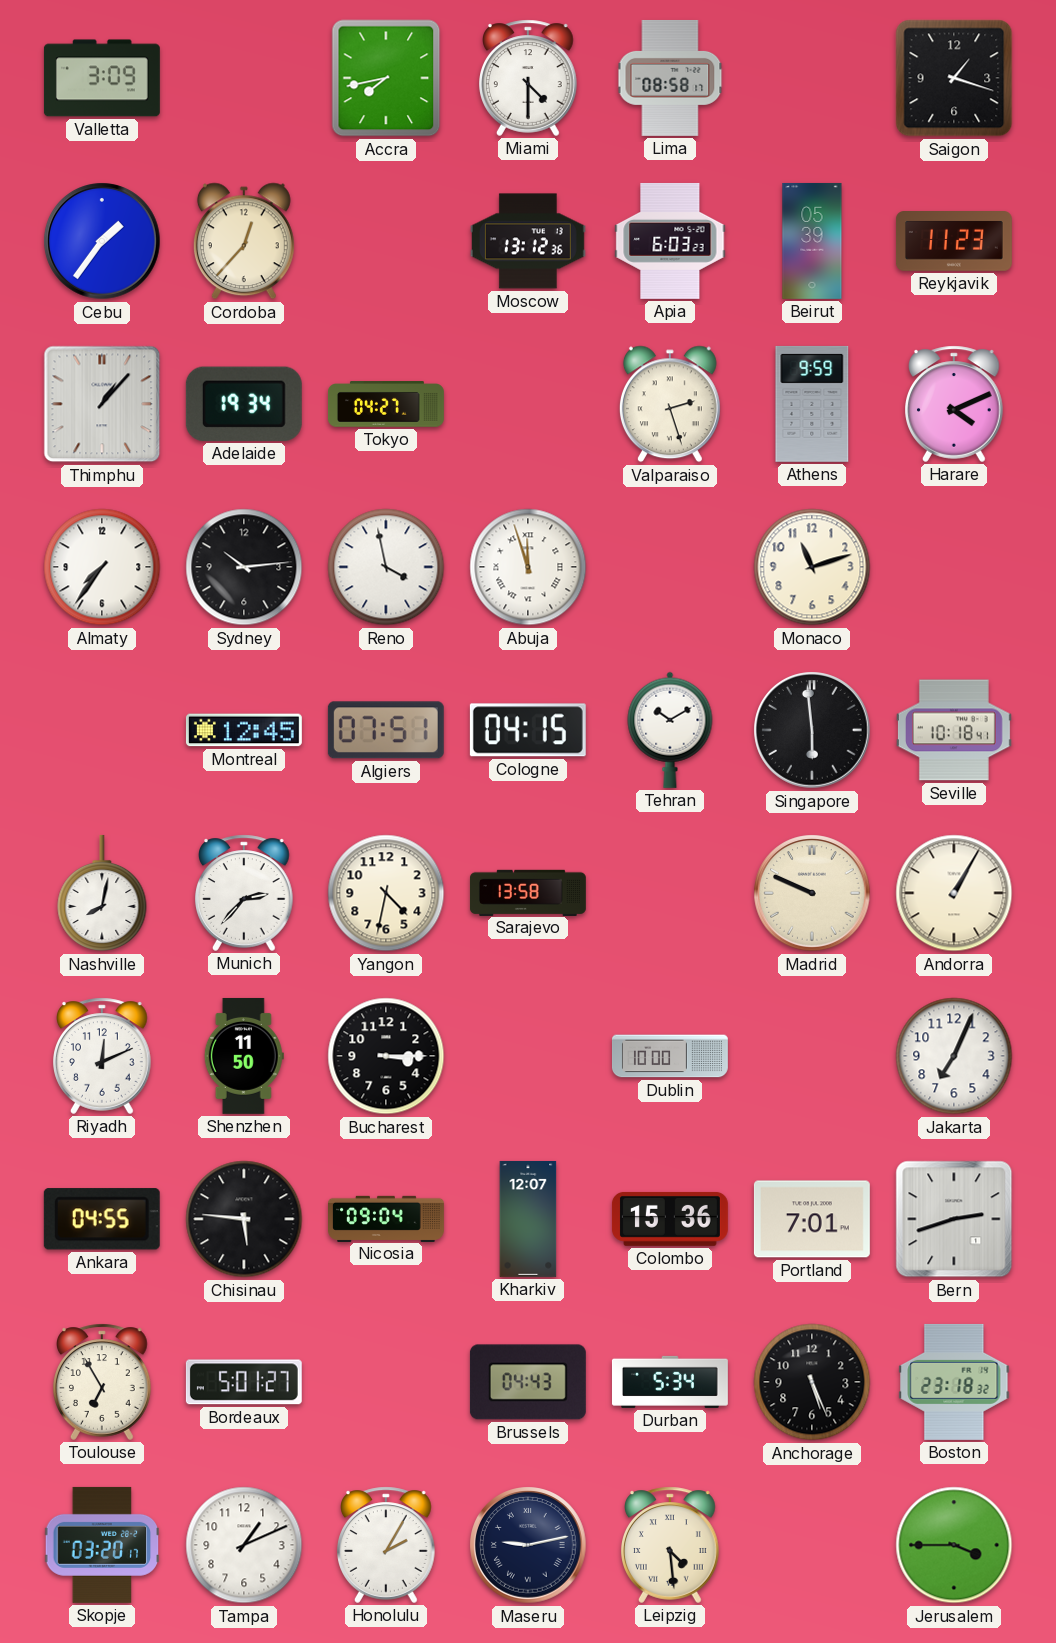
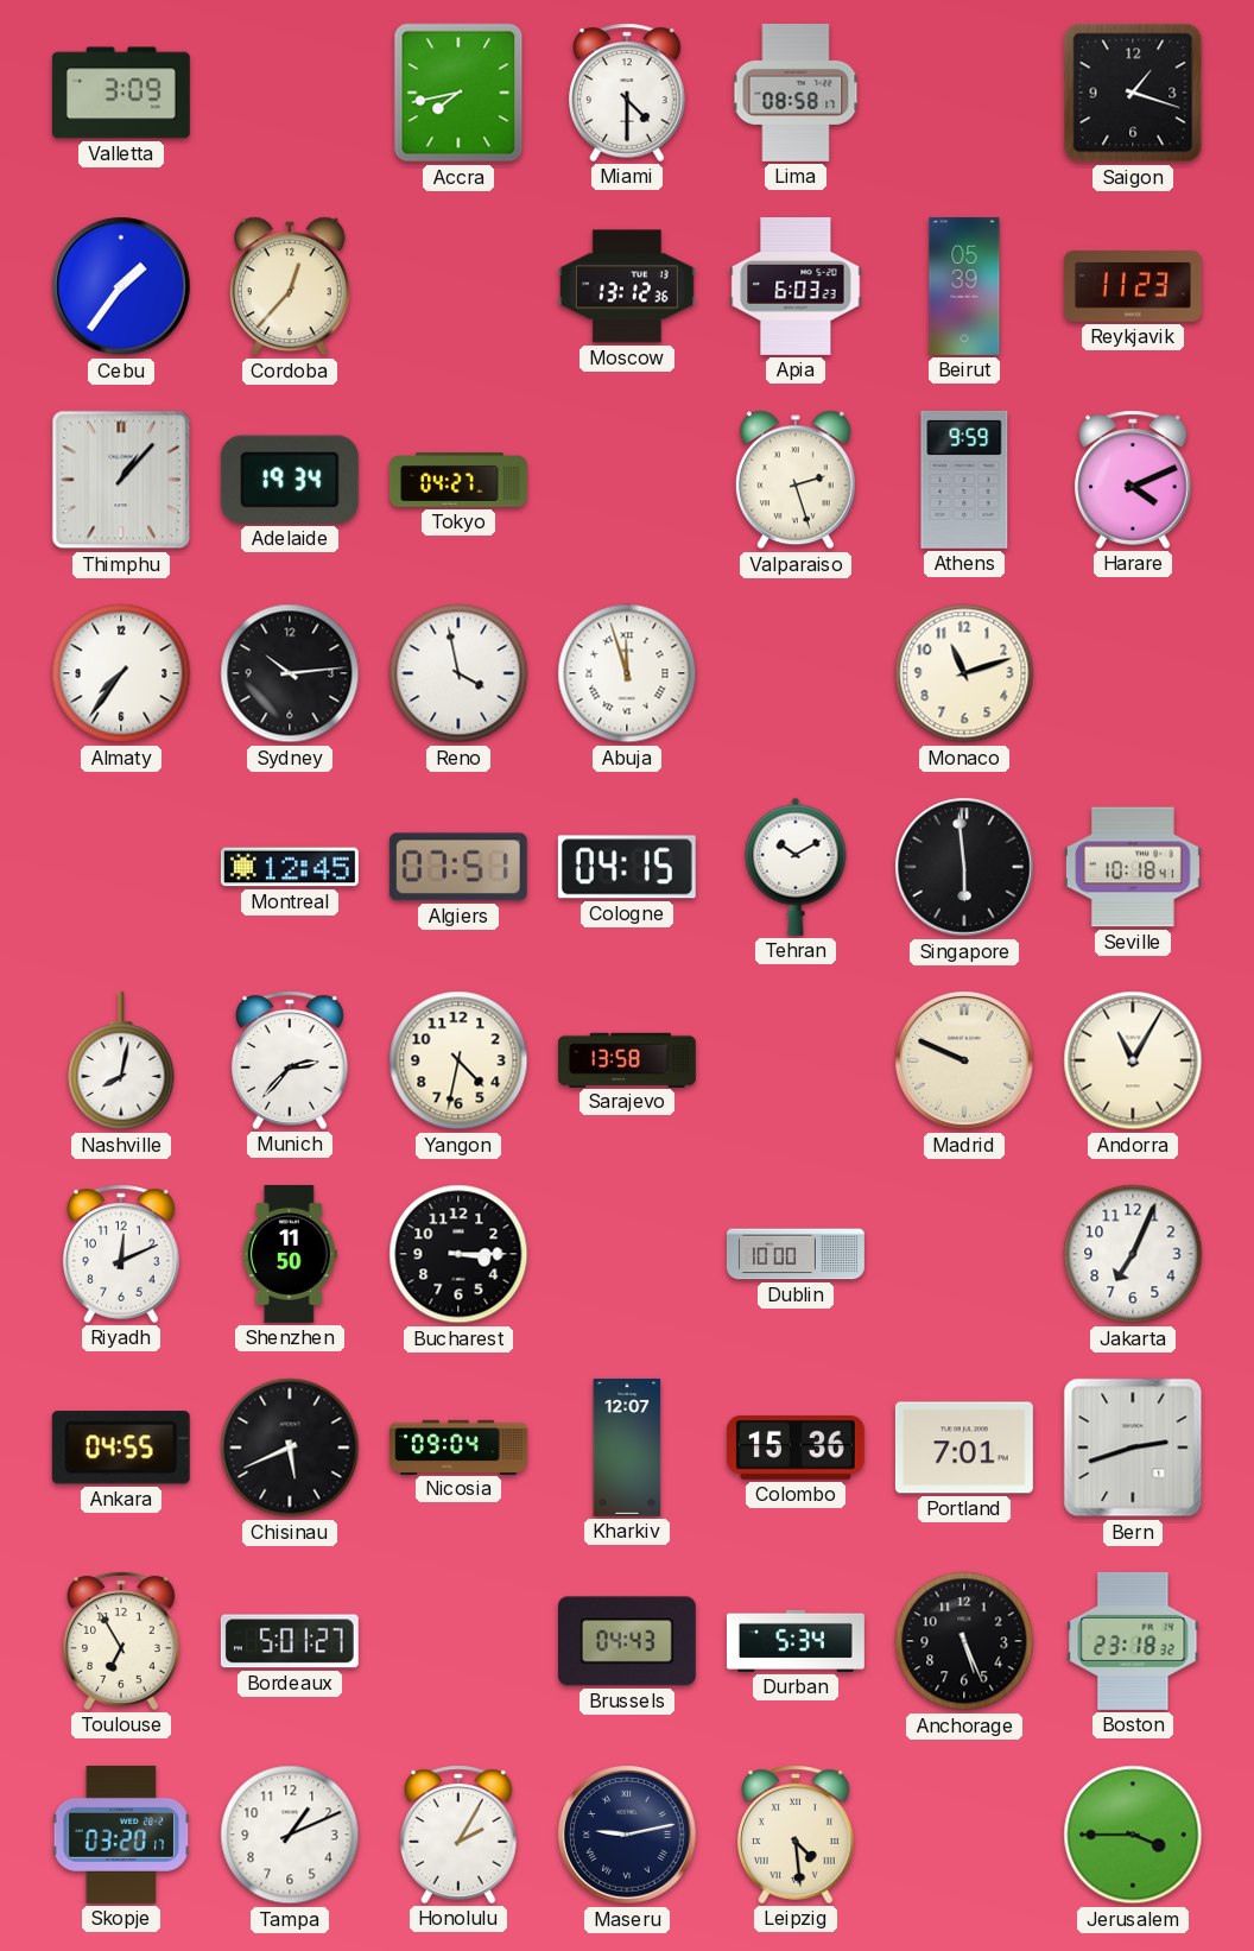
Andorra: 1:05 -> 11:05
Chisinau: 5:46 -> 5:41
